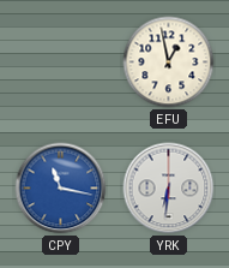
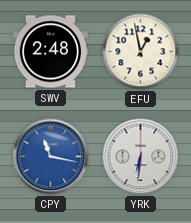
SWV: none -> 2:48
